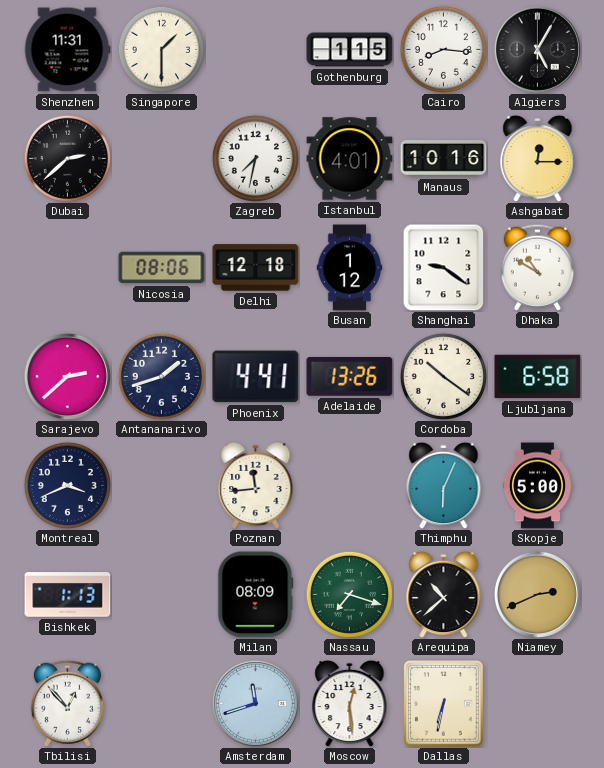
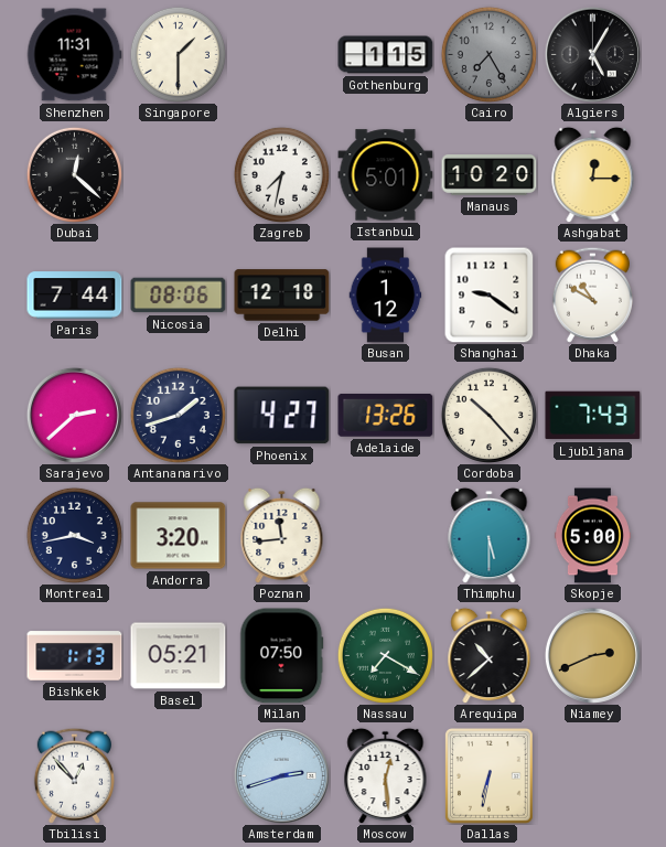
Cairo: 8:16 -> 7:25
Cairo dial: white -> grey
Dubai: 2:38 -> 12:22
Istanbul: 4:01 -> 5:01
Manaus: 10:16 -> 10:20
Paris: none -> 7:44
Phoenix: 4:41 -> 4:27
Cordoba: 10:21 -> 10:23
Ljubljana: 6:58 -> 7:43
Montreal: 3:41 -> 3:43
Andorra: none -> 3:20
Thimphu: 6:04 -> 5:30
Basel: none -> 05:21
Milan: 08:09 -> 07:50
Nassau: 7:18 -> 7:20
Amsterdam: 11:42 -> 2:42
